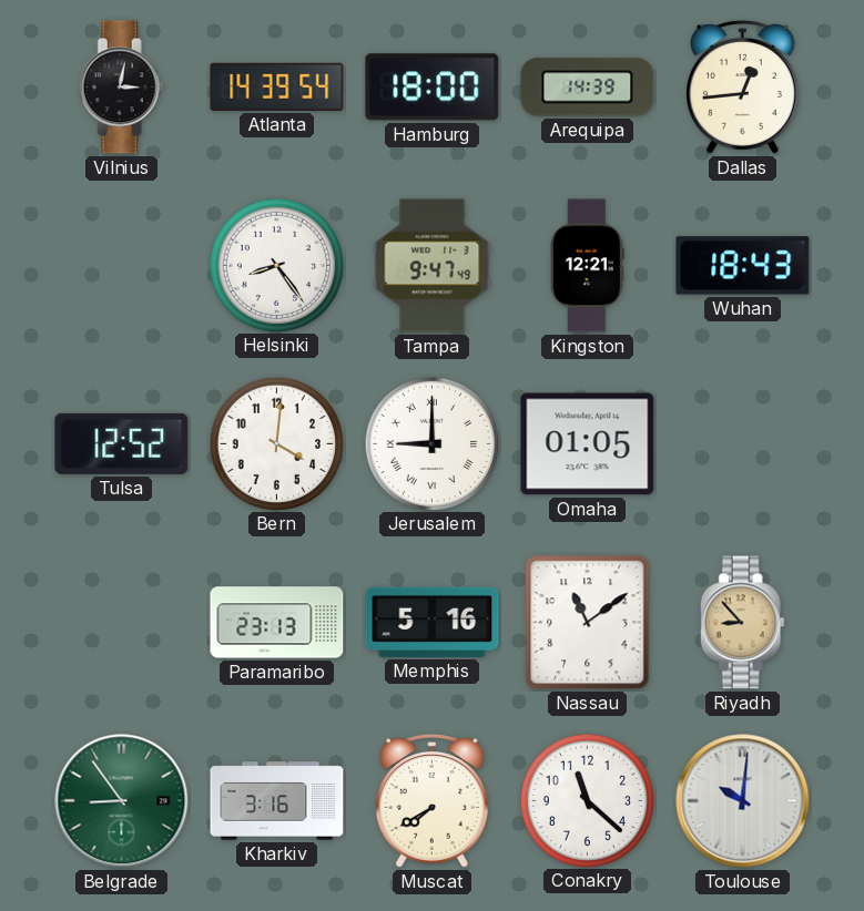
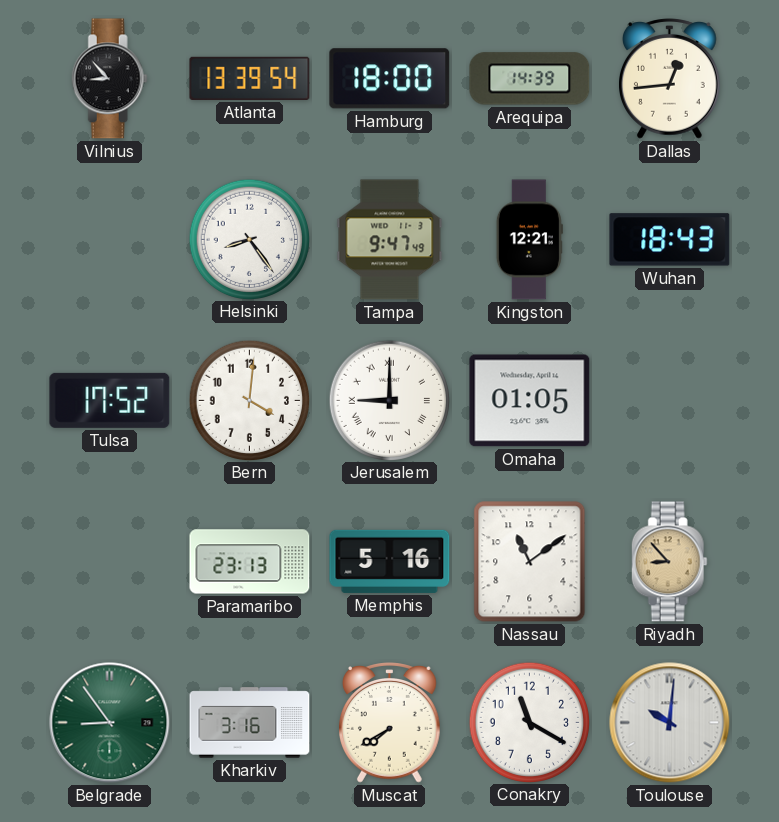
Vilnius: 3:02 -> 8:53
Atlanta: 14:39 -> 13:39
Tulsa: 12:52 -> 17:52
Conakry: 11:22 -> 11:20
